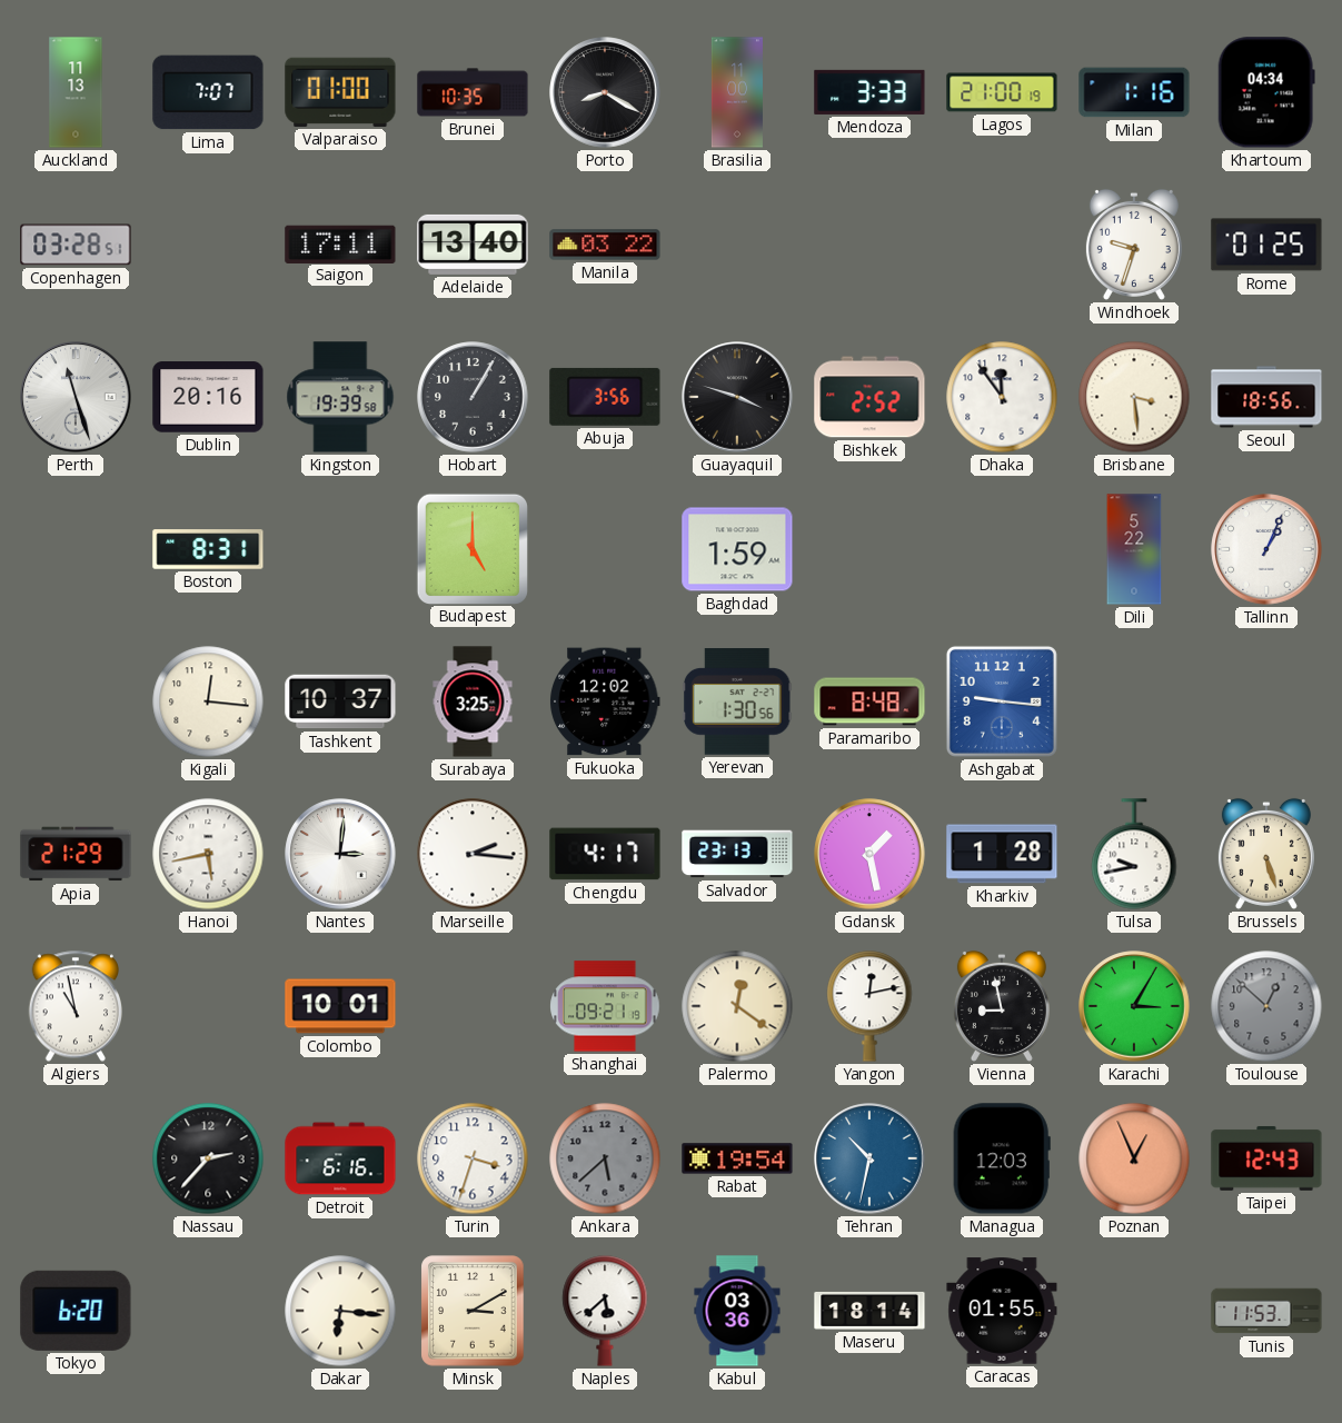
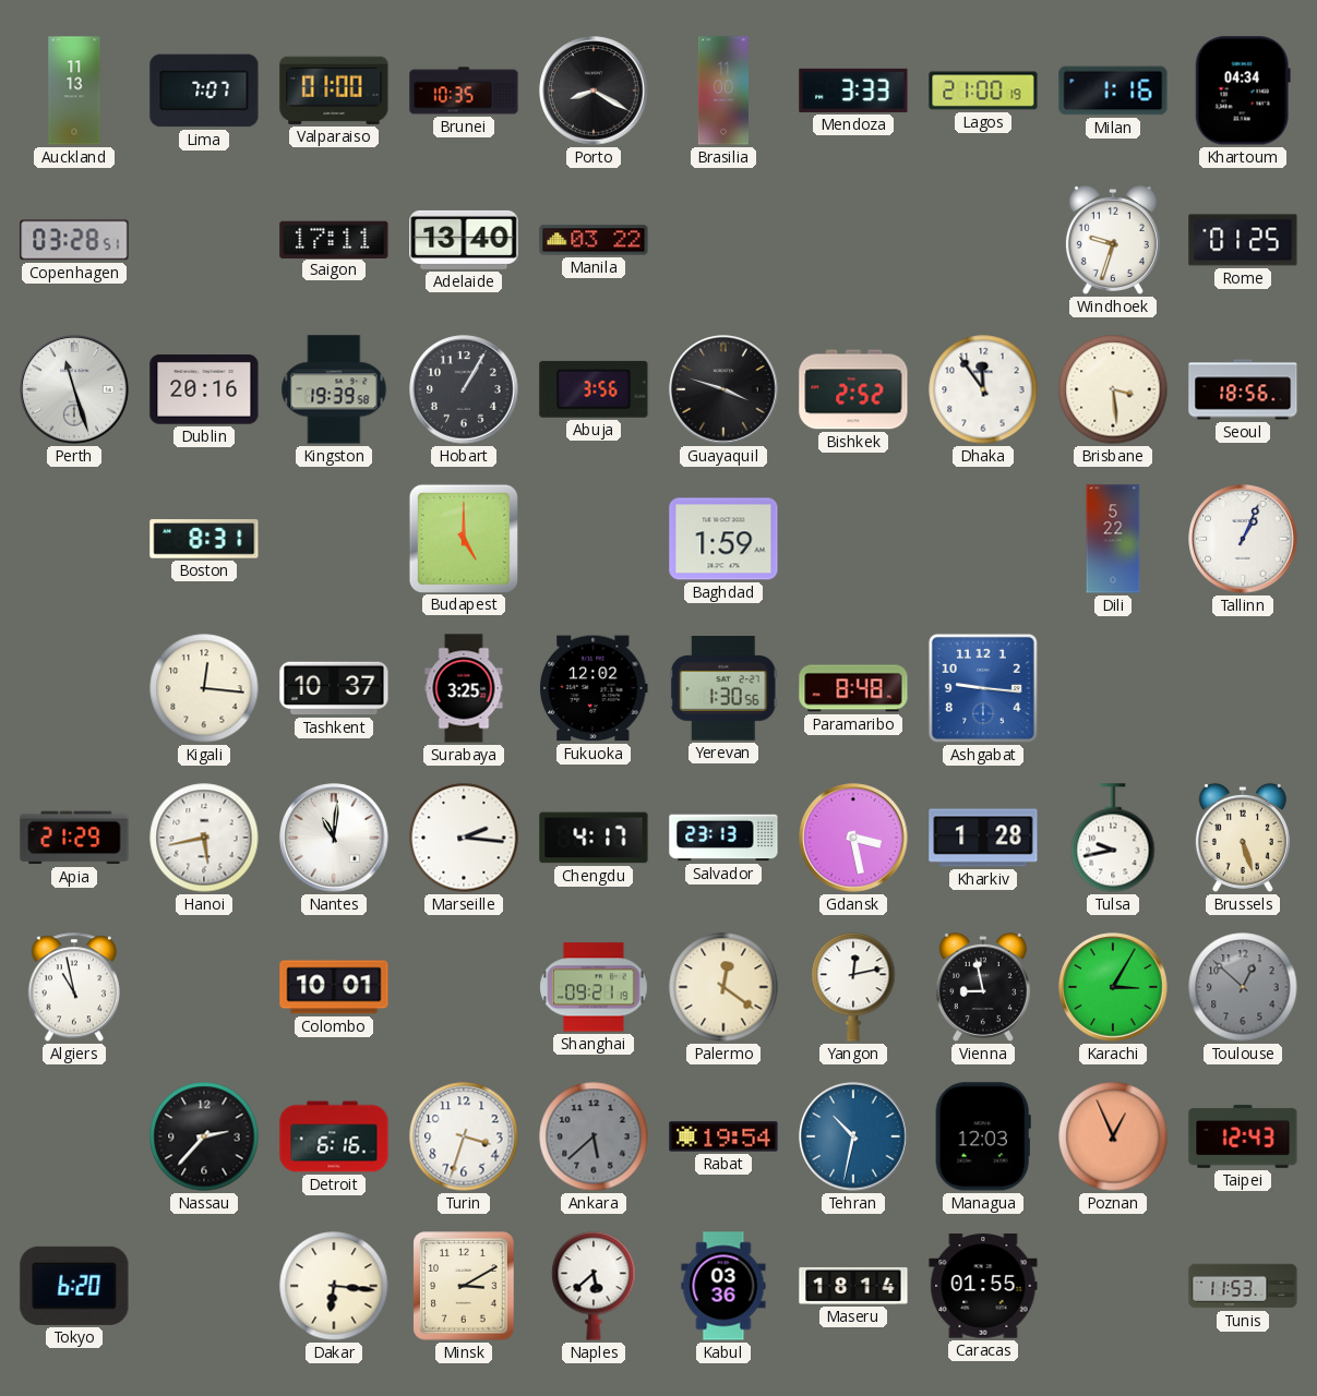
Nantes: 3:01 -> 11:01
Gdansk: 1:28 -> 3:28
